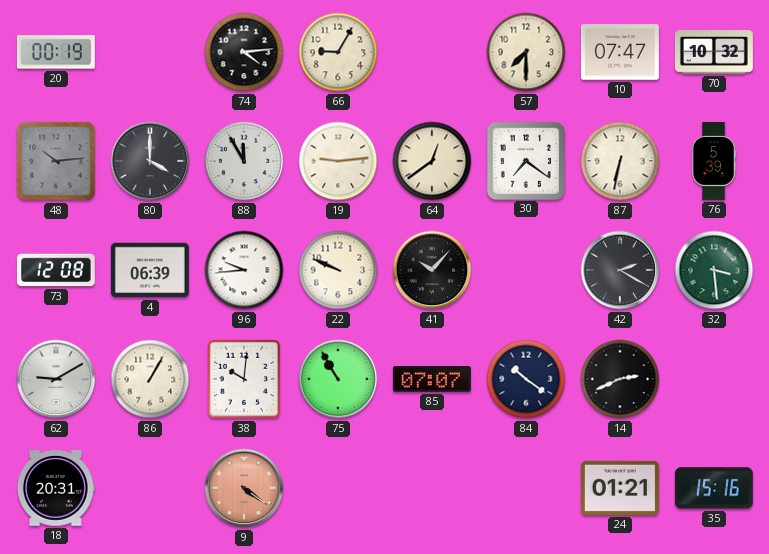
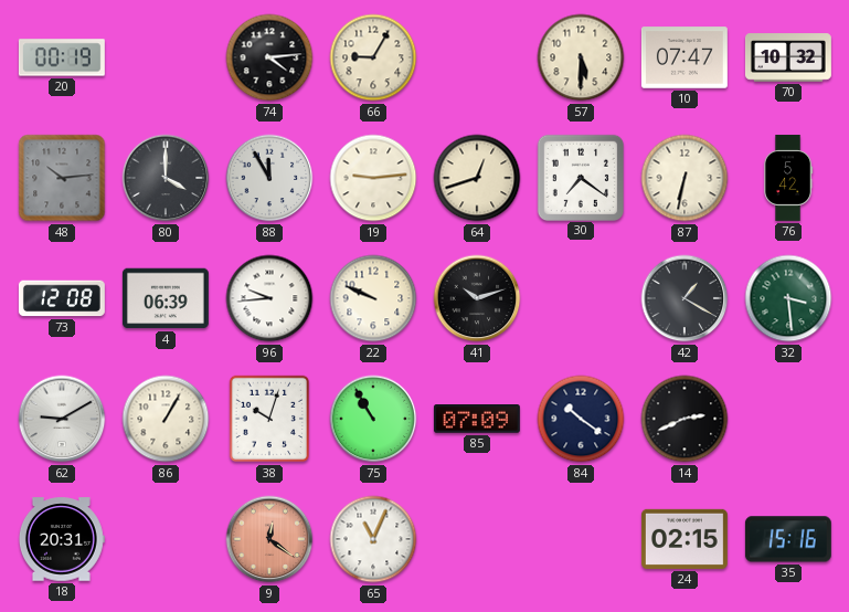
57: 7:30 -> 5:30
64: 12:39 -> 12:42
76: 5:39 -> 5:42
41: 10:07 -> 10:12
42: 2:20 -> 1:20
38: 10:01 -> 10:03
85: 07:07 -> 07:09
9: 4:21 -> 12:21
65: none -> 11:04
24: 01:21 -> 02:15
